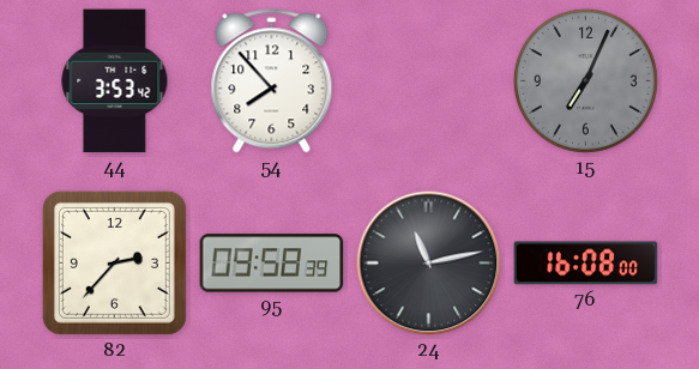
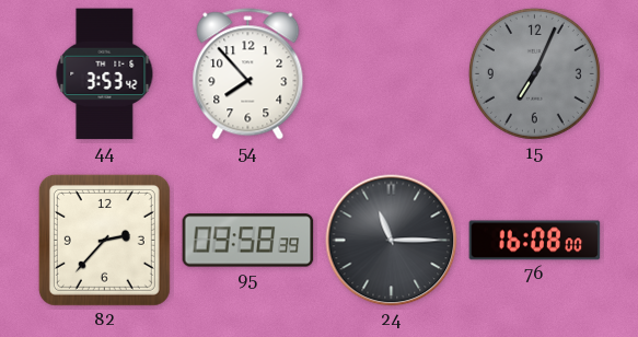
24: 11:13 -> 11:15
